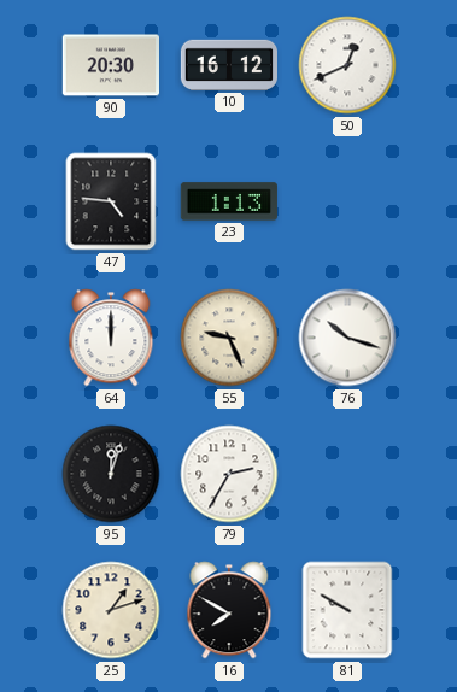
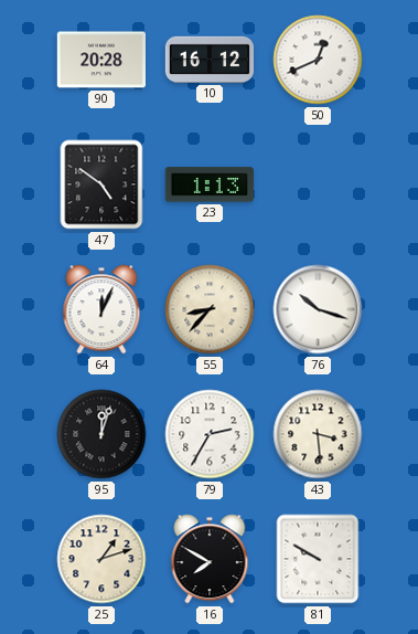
90: 20:30 -> 20:28
47: 4:46 -> 4:51
64: 12:00 -> 12:04
55: 9:26 -> 8:37
43: none -> 3:29
